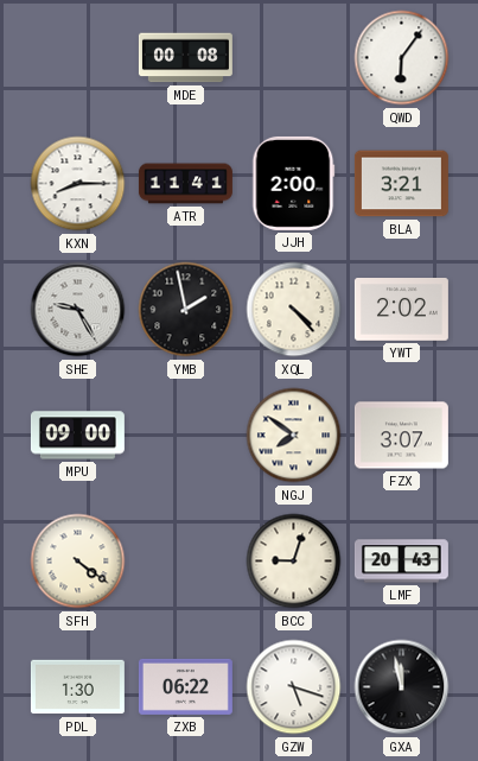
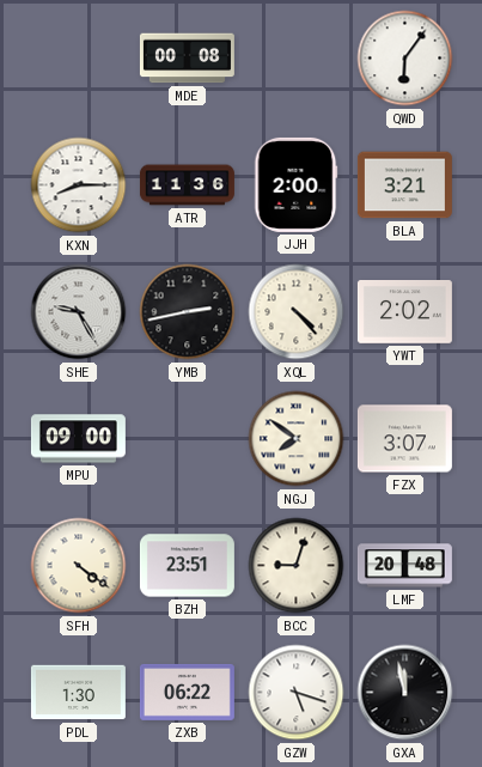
ATR: 11:41 -> 11:36
YMB: 1:58 -> 2:43
BZH: none -> 23:51
LMF: 20:43 -> 20:48
